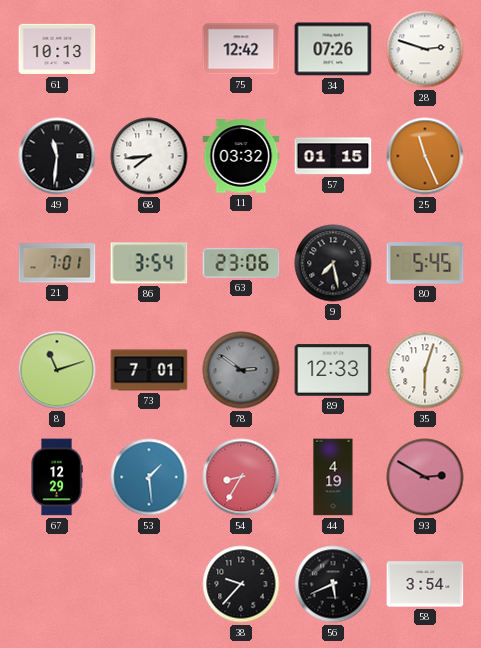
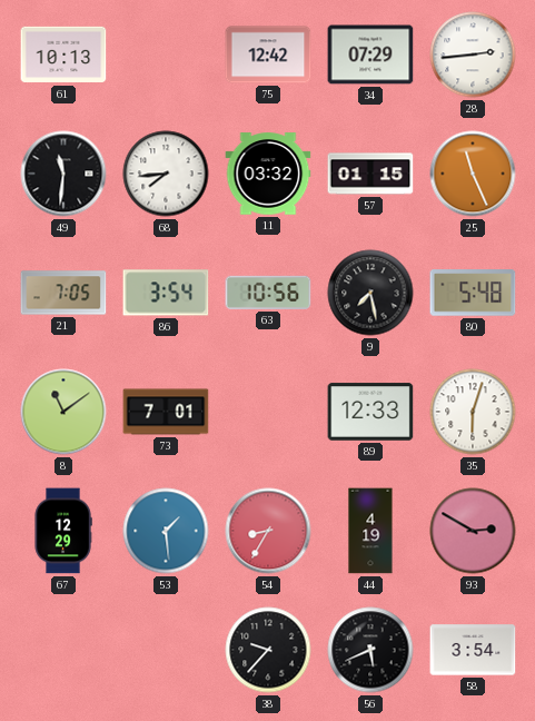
34: 07:26 -> 07:29
28: 2:48 -> 2:44
21: 7:01 -> 7:05
63: 23:06 -> 10:56
80: 5:45 -> 5:48
8: 11:12 -> 11:09
78: 2:51 -> none
